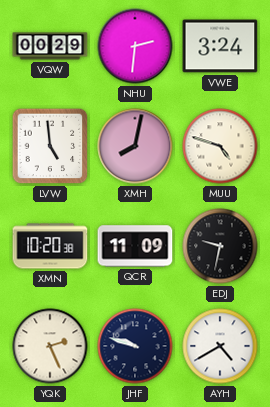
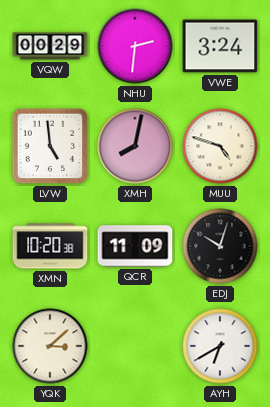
EDJ: 9:32 -> 10:03
YQK: 2:26 -> 3:08
JHF: 9:48 -> none
AYH: 4:40 -> 6:40
